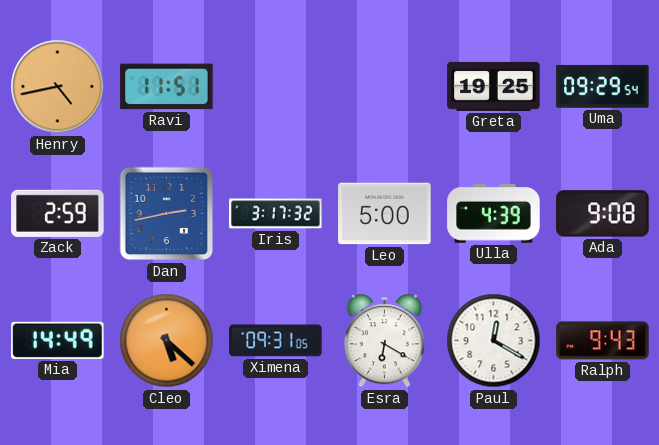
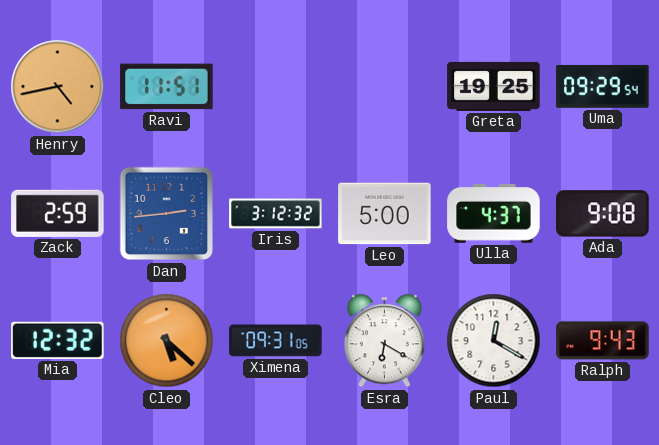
Dan: 2:43 -> 2:44
Iris: 3:17 -> 3:12
Ulla: 4:39 -> 4:37
Mia: 14:49 -> 12:32
